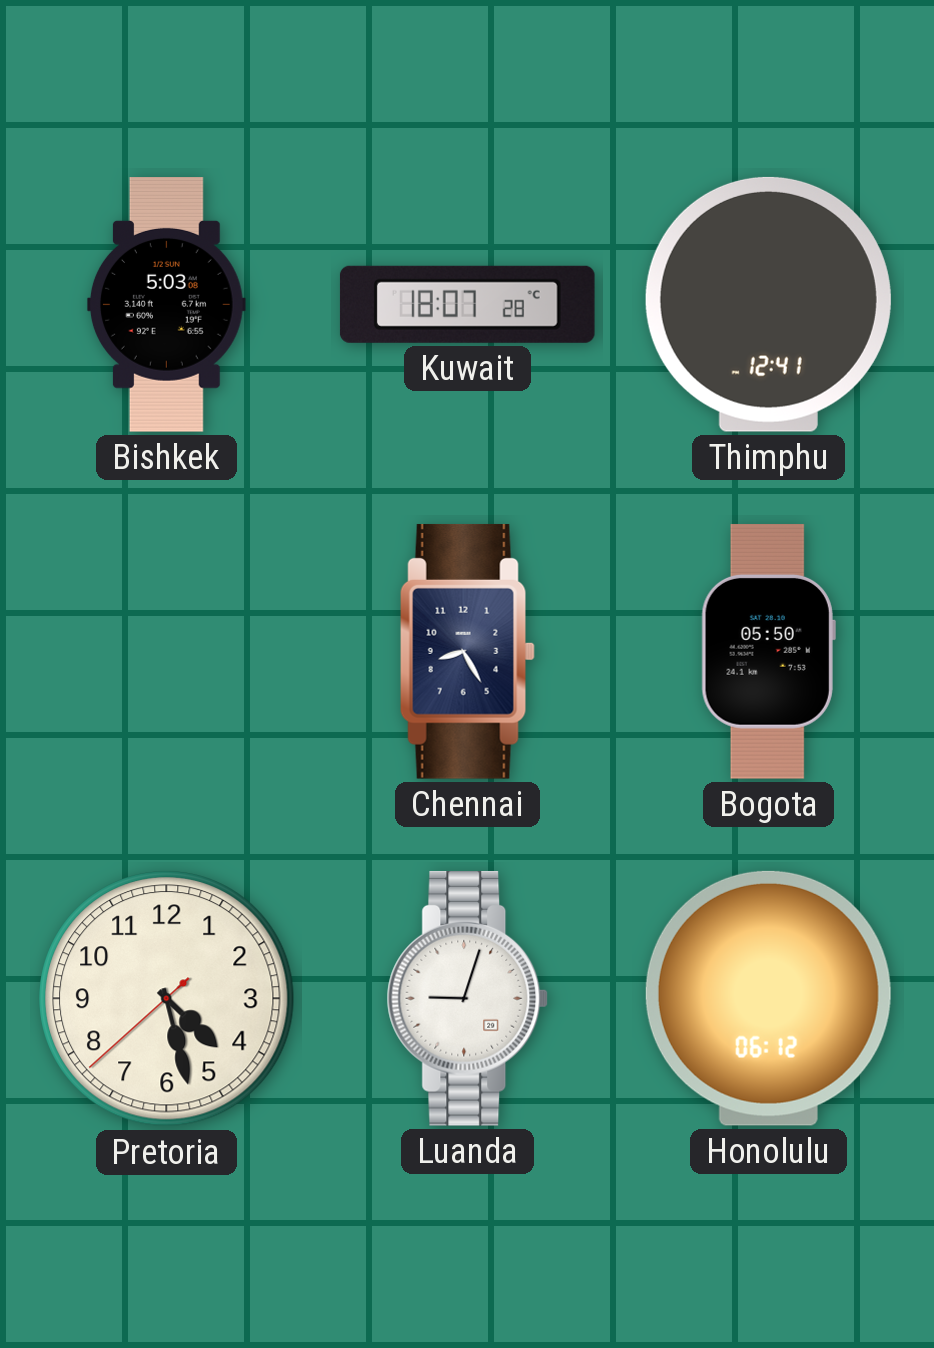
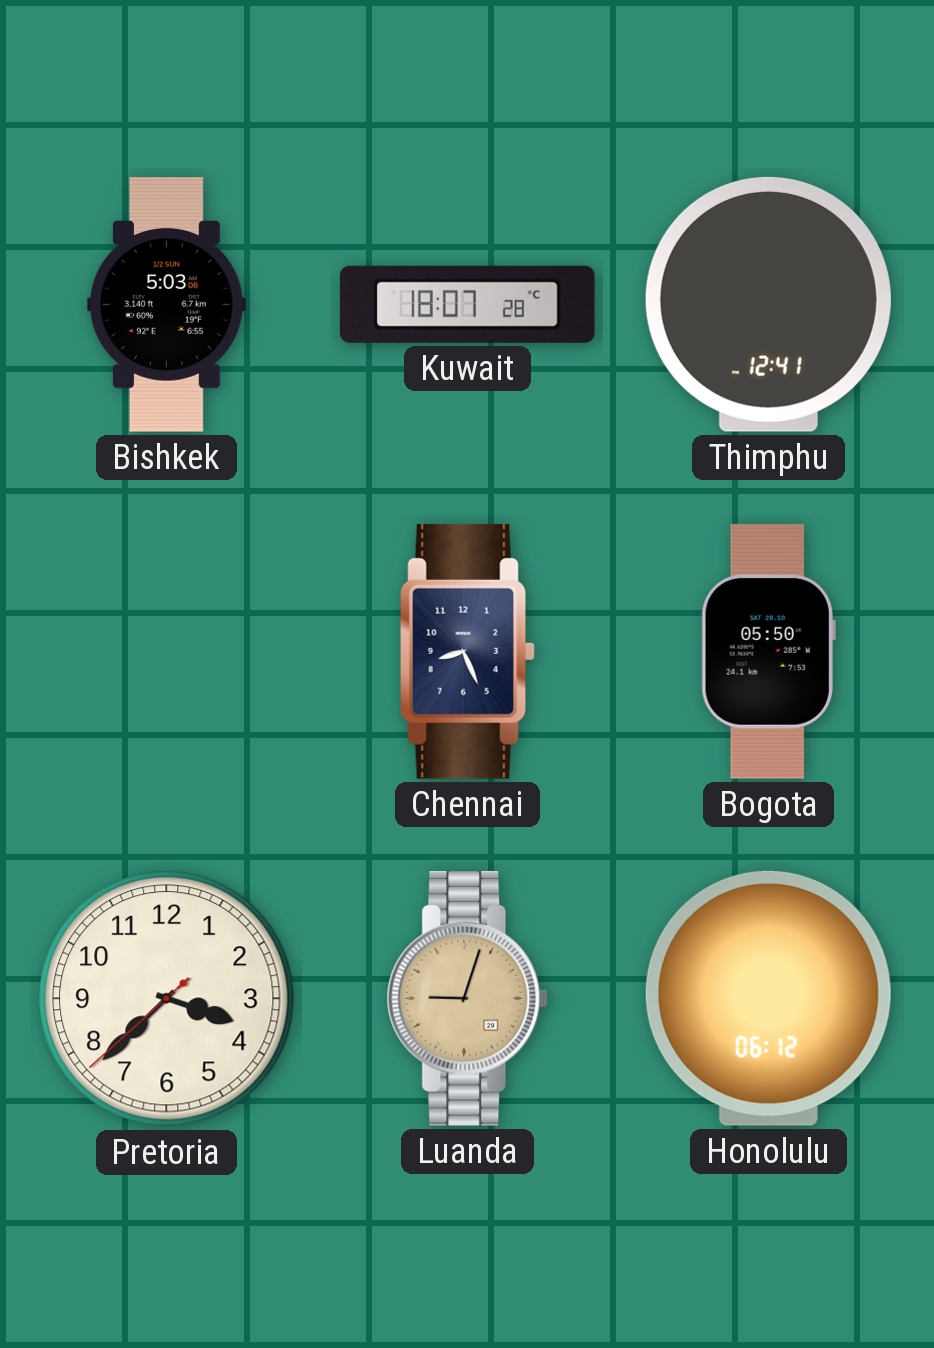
Chennai: 8:25 -> 8:26
Pretoria: 4:27 -> 3:37
Luanda dial: white -> champagne
